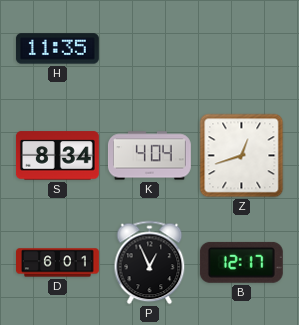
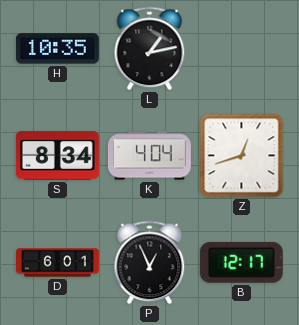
H: 11:35 -> 10:35
L: none -> 1:13
